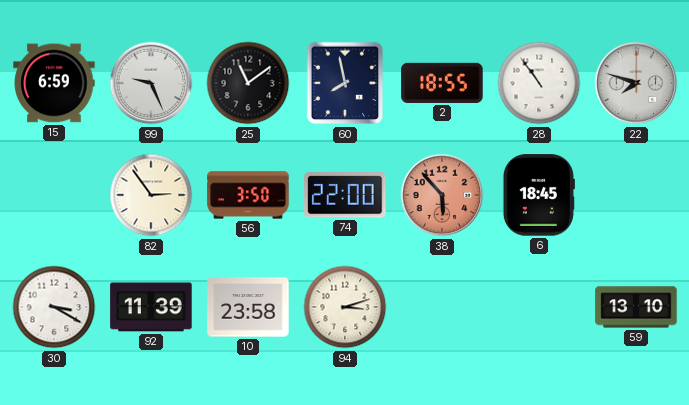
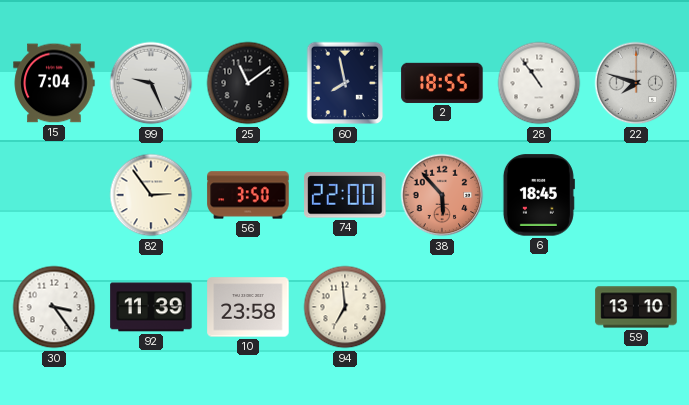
15: 6:59 -> 7:04
30: 3:20 -> 3:24
94: 3:12 -> 6:59
